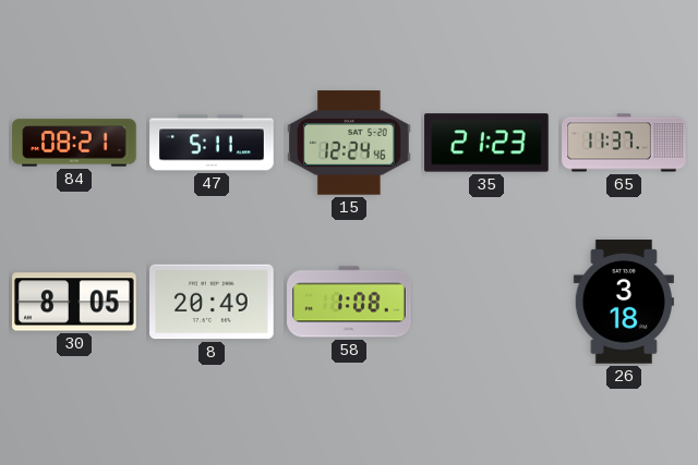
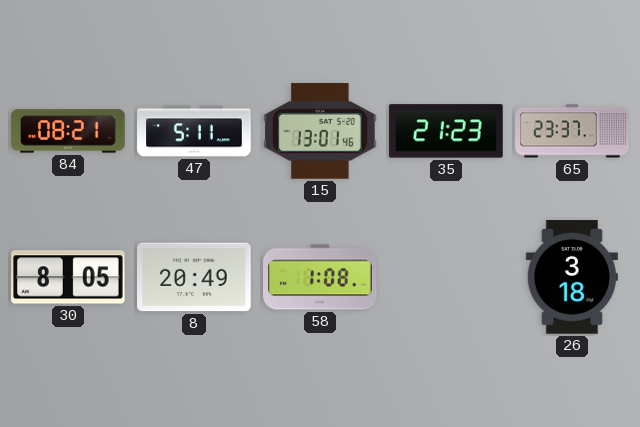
15: 12:24 -> 13:01
65: 11:37 -> 23:37
